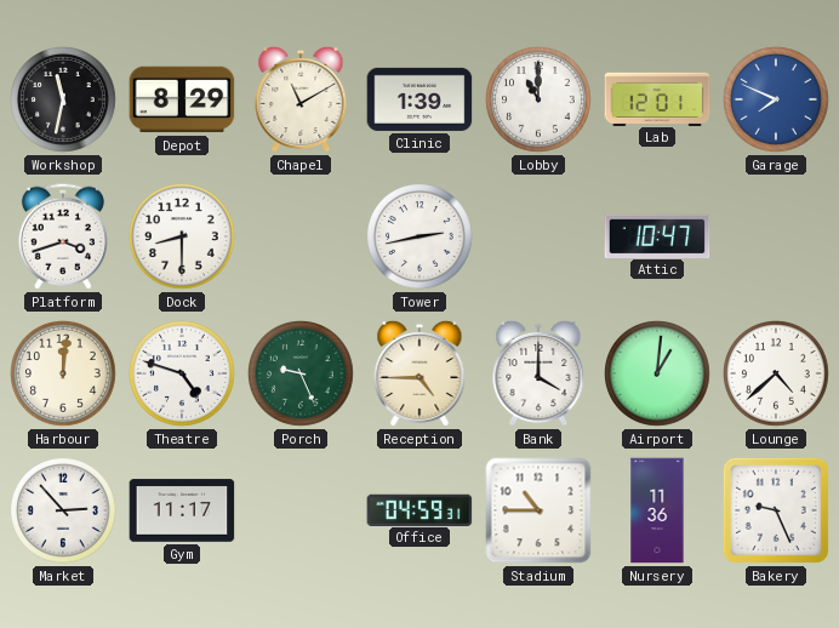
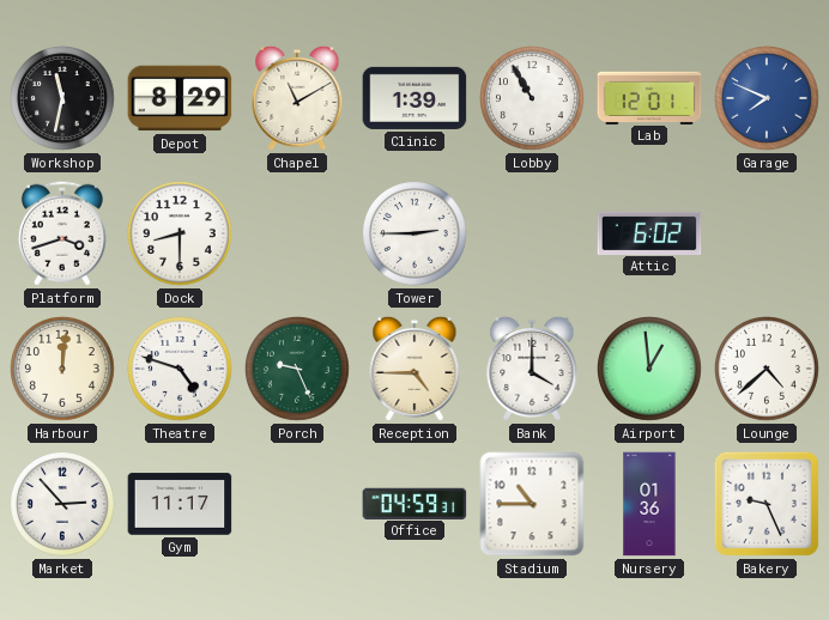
Lobby: 11:00 -> 10:55
Tower: 2:43 -> 2:45
Attic: 10:47 -> 6:02
Airport: 1:01 -> 12:59
Nursery: 11:36 -> 01:36
